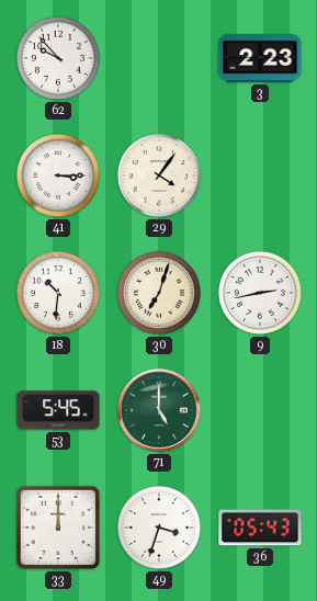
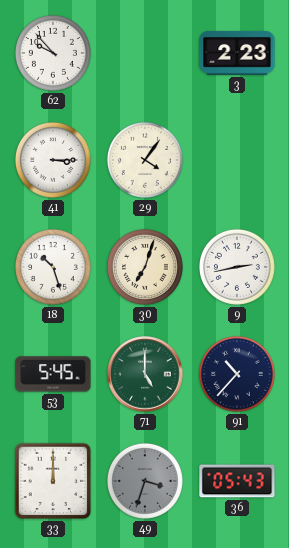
18: 10:31 -> 10:27
91: none -> 10:37
49 dial: white -> grey
